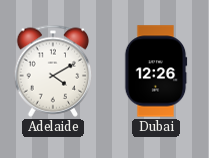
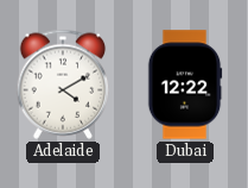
Dubai: 12:26 -> 12:22
